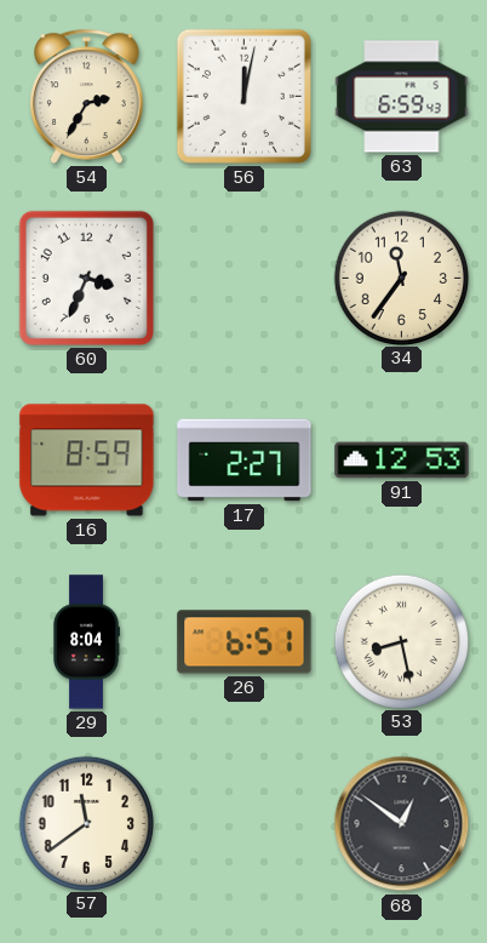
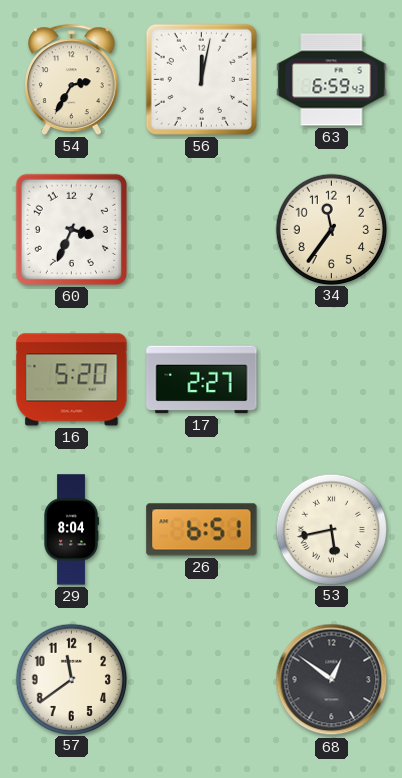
16: 8:59 -> 5:20
91: 12:53 -> none
53: 8:28 -> 5:43
